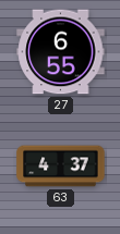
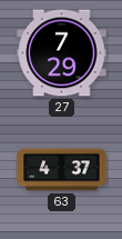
27: 6:55 -> 7:29
